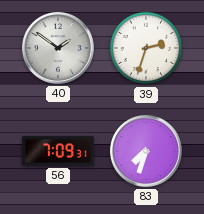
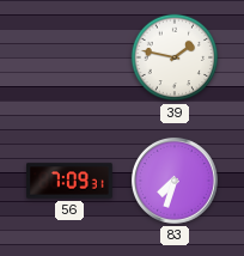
40: 1:51 -> none
39: 2:33 -> 1:47
